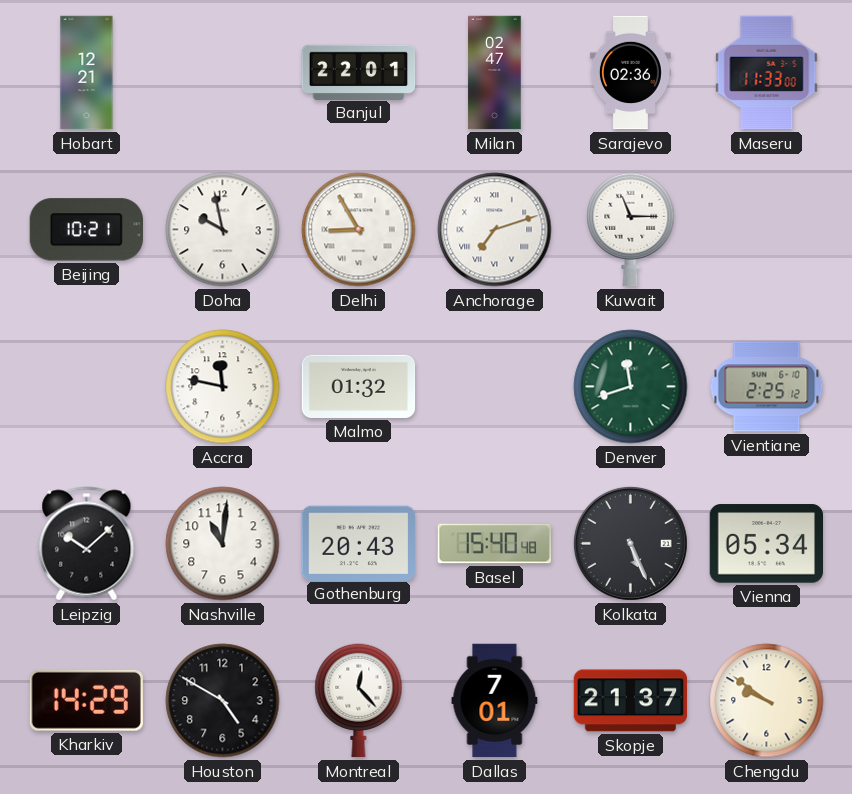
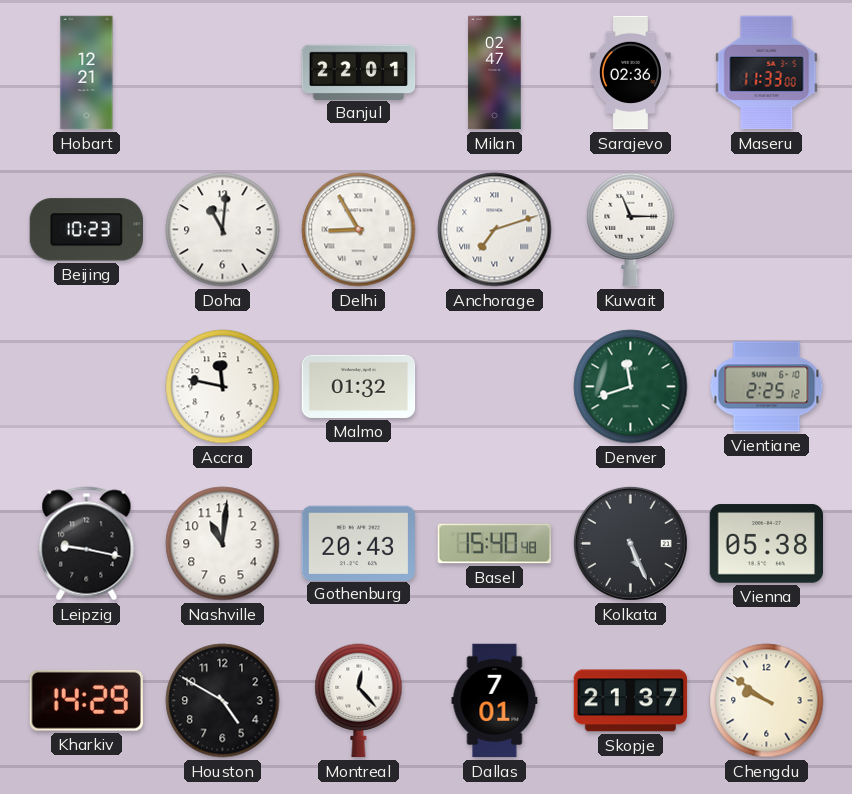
Beijing: 10:21 -> 10:23
Doha: 9:58 -> 11:01
Leipzig: 10:08 -> 9:17
Vienna: 05:34 -> 05:38
